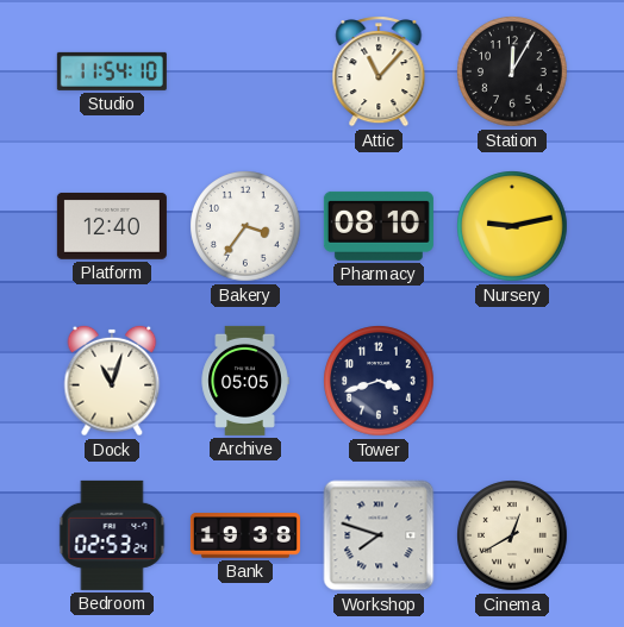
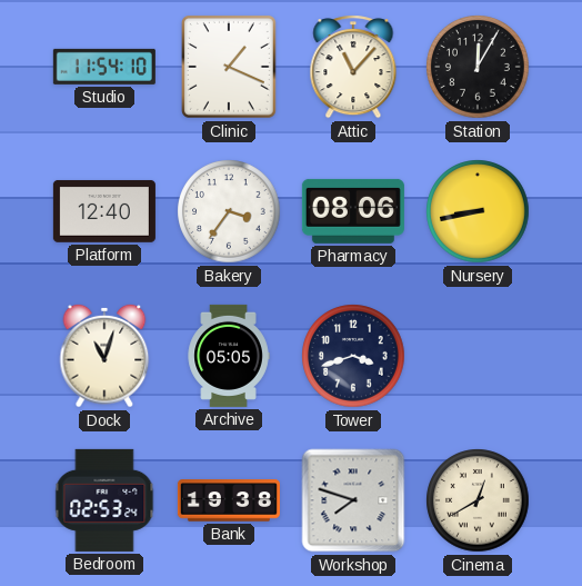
Clinic: none -> 1:19
Pharmacy: 08:10 -> 08:06
Nursery: 9:13 -> 8:43
